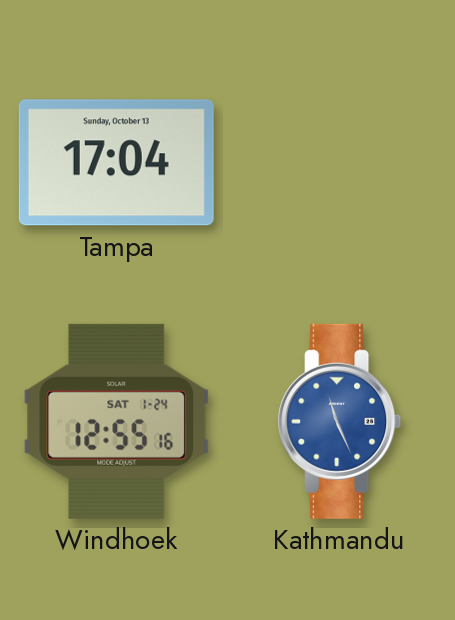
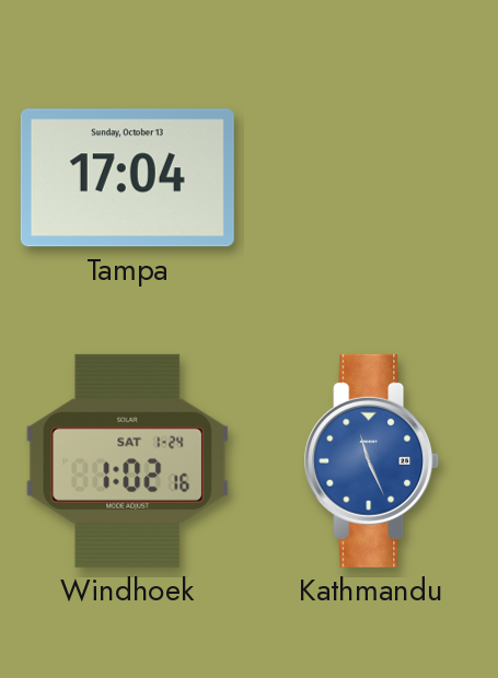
Windhoek: 12:55 -> 1:02
